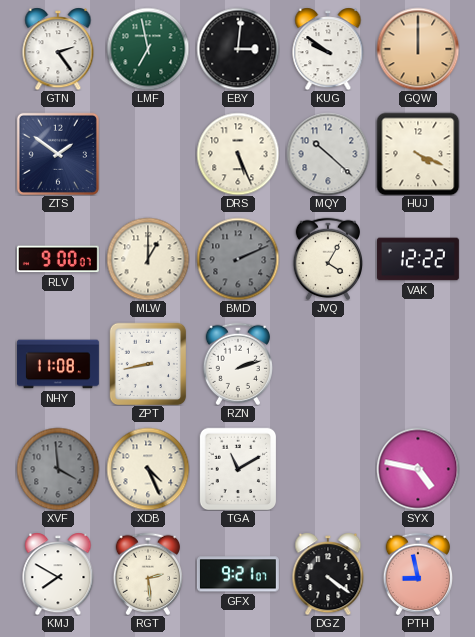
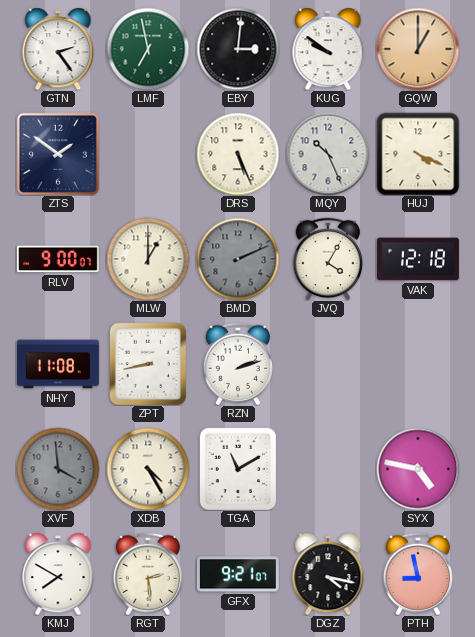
GQW: 12:00 -> 1:00
MQY: 10:22 -> 10:26
VAK: 12:22 -> 12:18
XDB: 4:26 -> 4:25
DGZ: 4:21 -> 4:17
